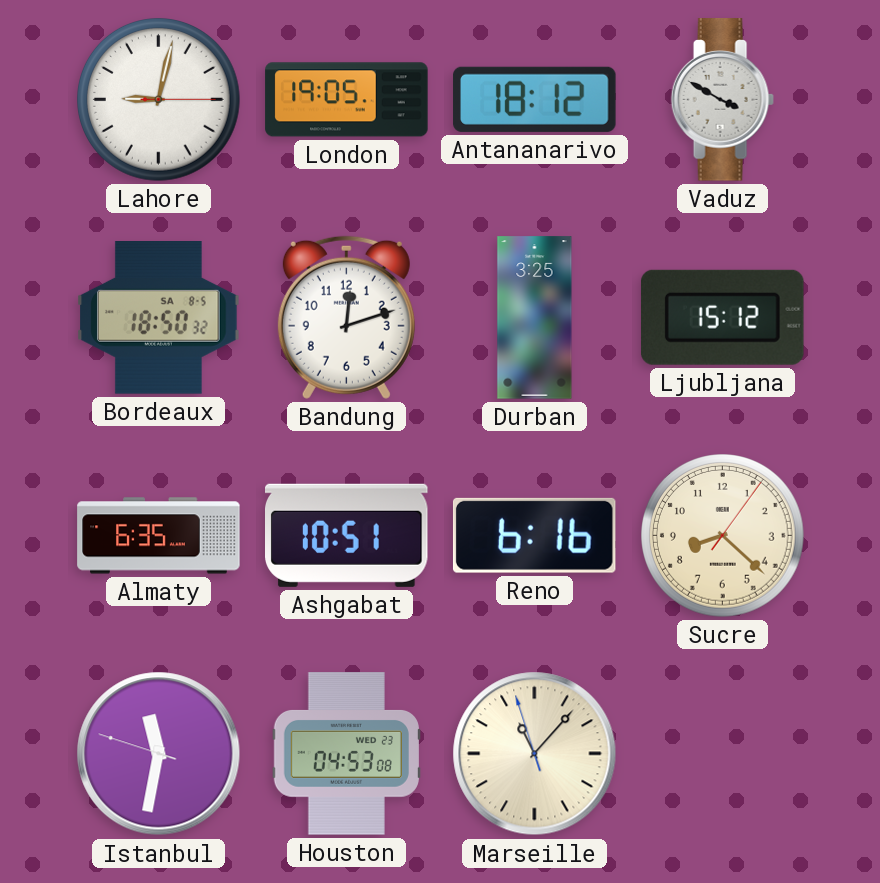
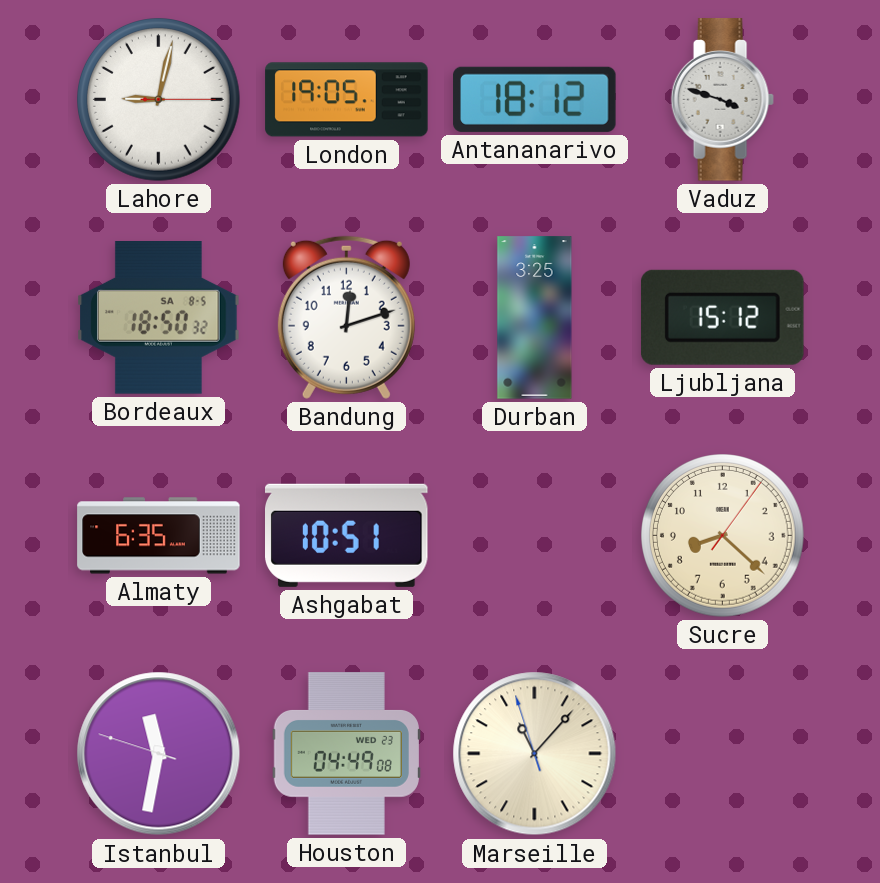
Vaduz: 3:50 -> 3:48
Reno: 6:16 -> none
Houston: 04:53 -> 04:49
